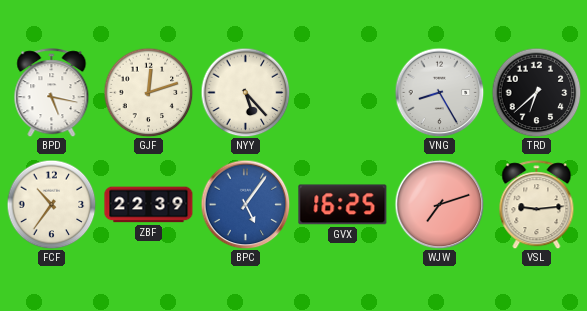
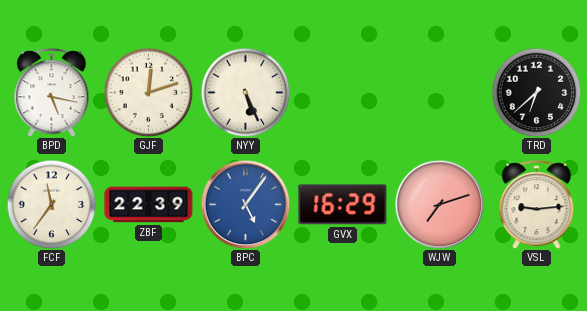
NYY: 5:23 -> 5:26
VNG: 8:25 -> none
FCF: 10:36 -> 11:36
GVX: 16:25 -> 16:29
